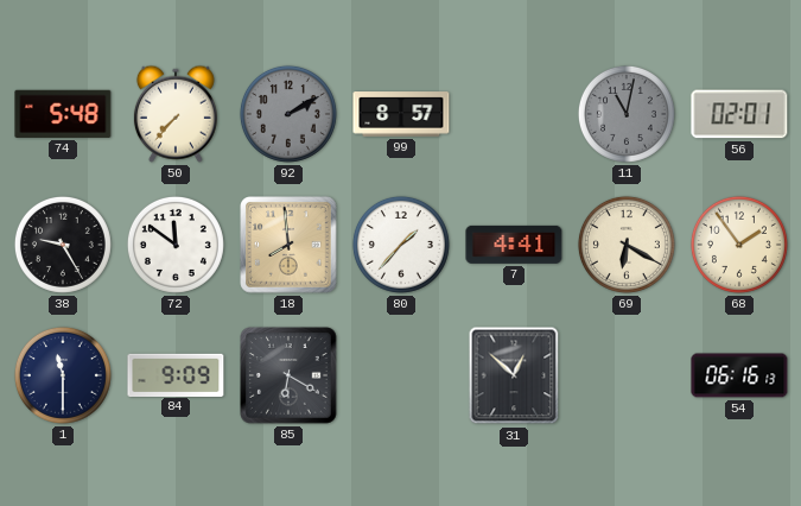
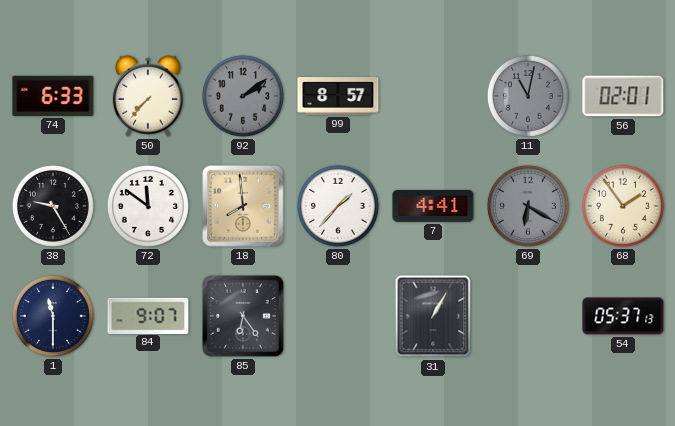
74: 5:48 -> 6:33
92: 2:10 -> 2:09
69 dial: cream -> grey
84: 9:09 -> 9:07
85: 6:20 -> 6:24
31: 12:52 -> 1:05
54: 06:16 -> 05:37
